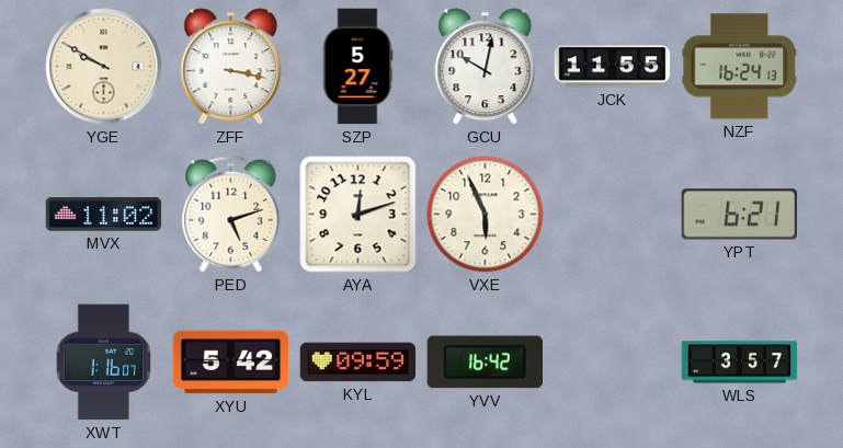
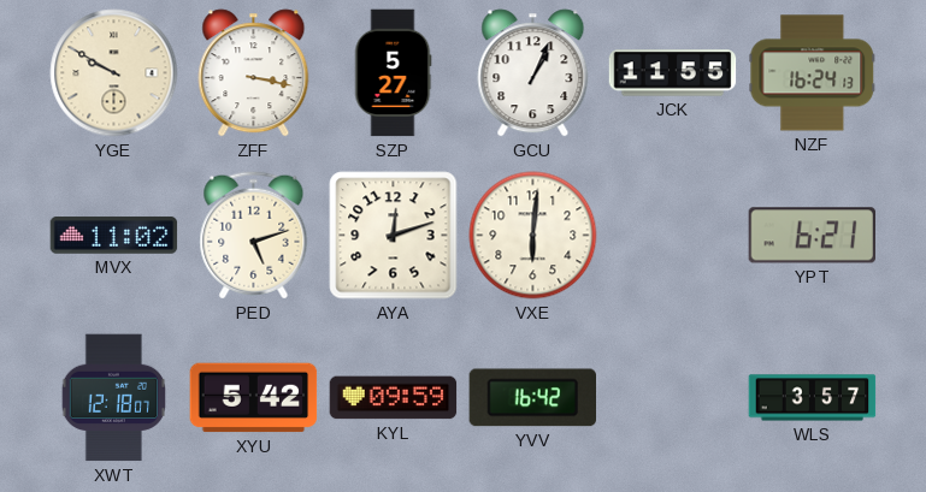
GCU: 10:02 -> 1:04
VXE: 5:56 -> 6:01
XWT: 1:16 -> 12:18
